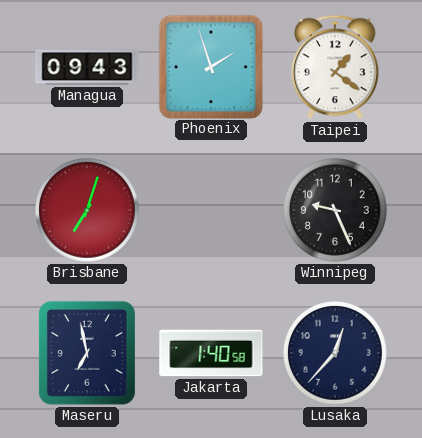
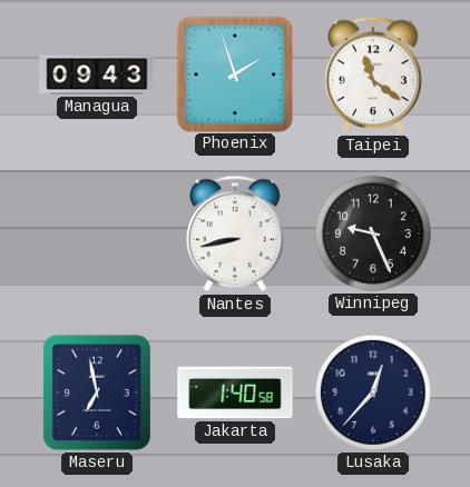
Taipei: 1:21 -> 11:21
Brisbane: 7:03 -> none
Nantes: none -> 8:43
